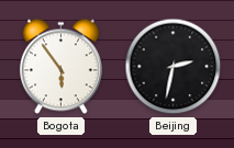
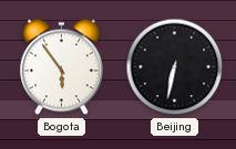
Beijing: 2:32 -> 6:32
